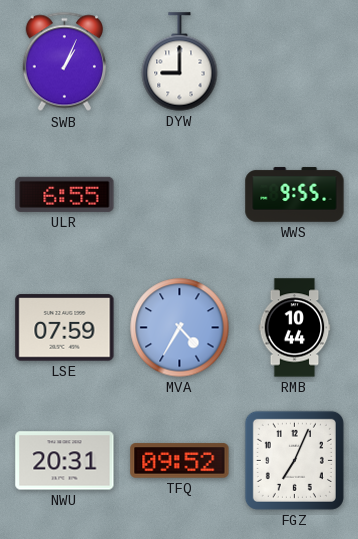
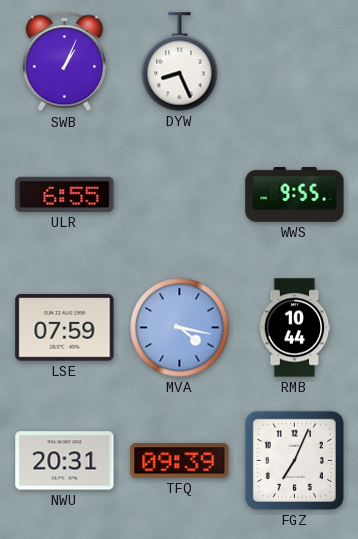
DYW: 9:00 -> 8:26
MVA: 4:35 -> 4:17
TFQ: 09:52 -> 09:39
